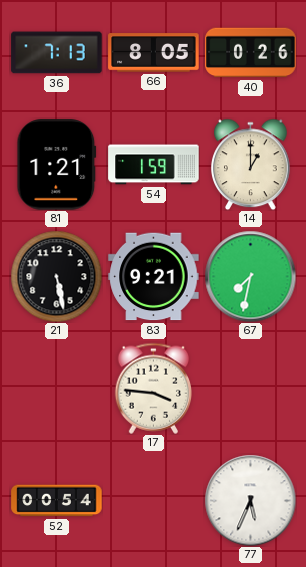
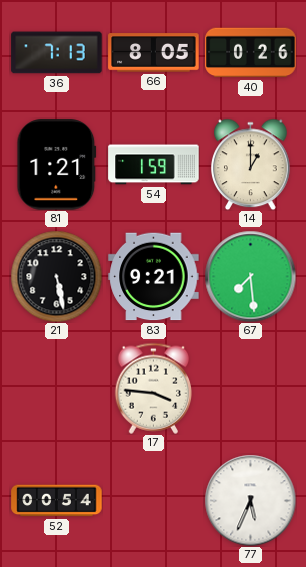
67: 7:32 -> 7:29
